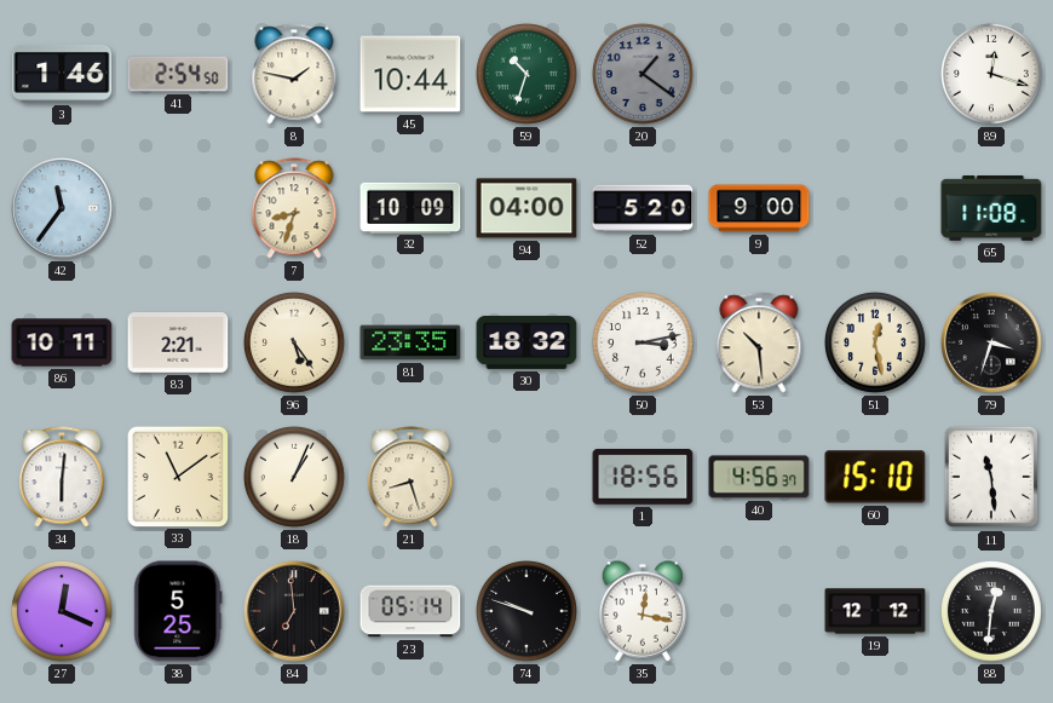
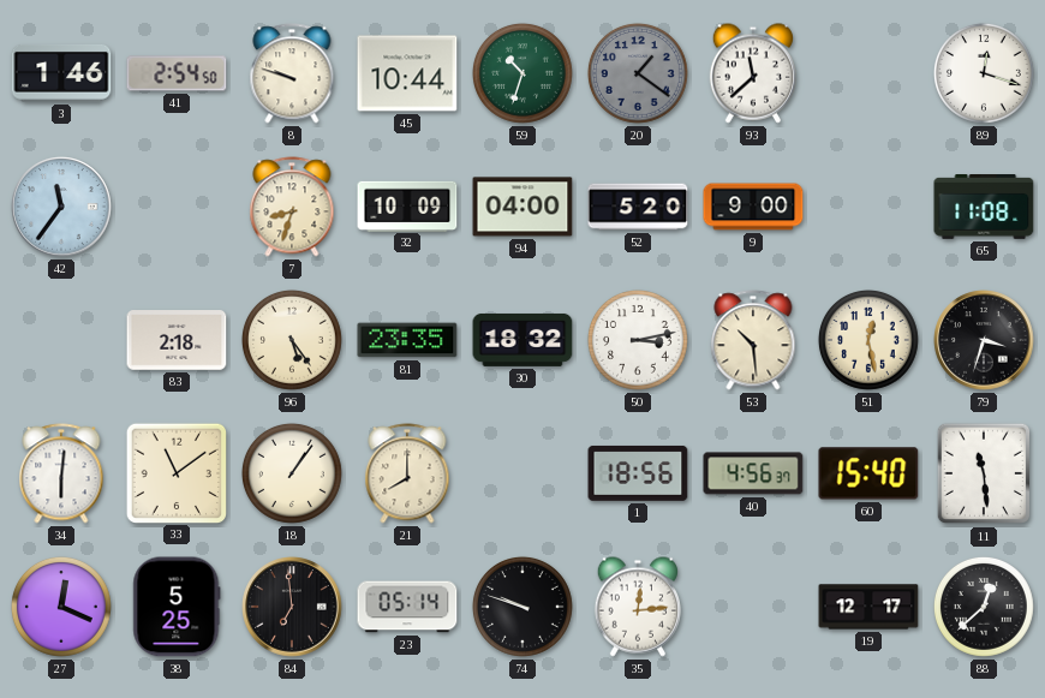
8: 1:47 -> 9:48
93: none -> 11:38
86: 10:11 -> none
83: 2:21 -> 2:18
18: 1:04 -> 1:06
21: 8:27 -> 8:00
60: 15:10 -> 15:40
35: 12:17 -> 12:14
19: 12:12 -> 12:17
88: 12:31 -> 12:38
